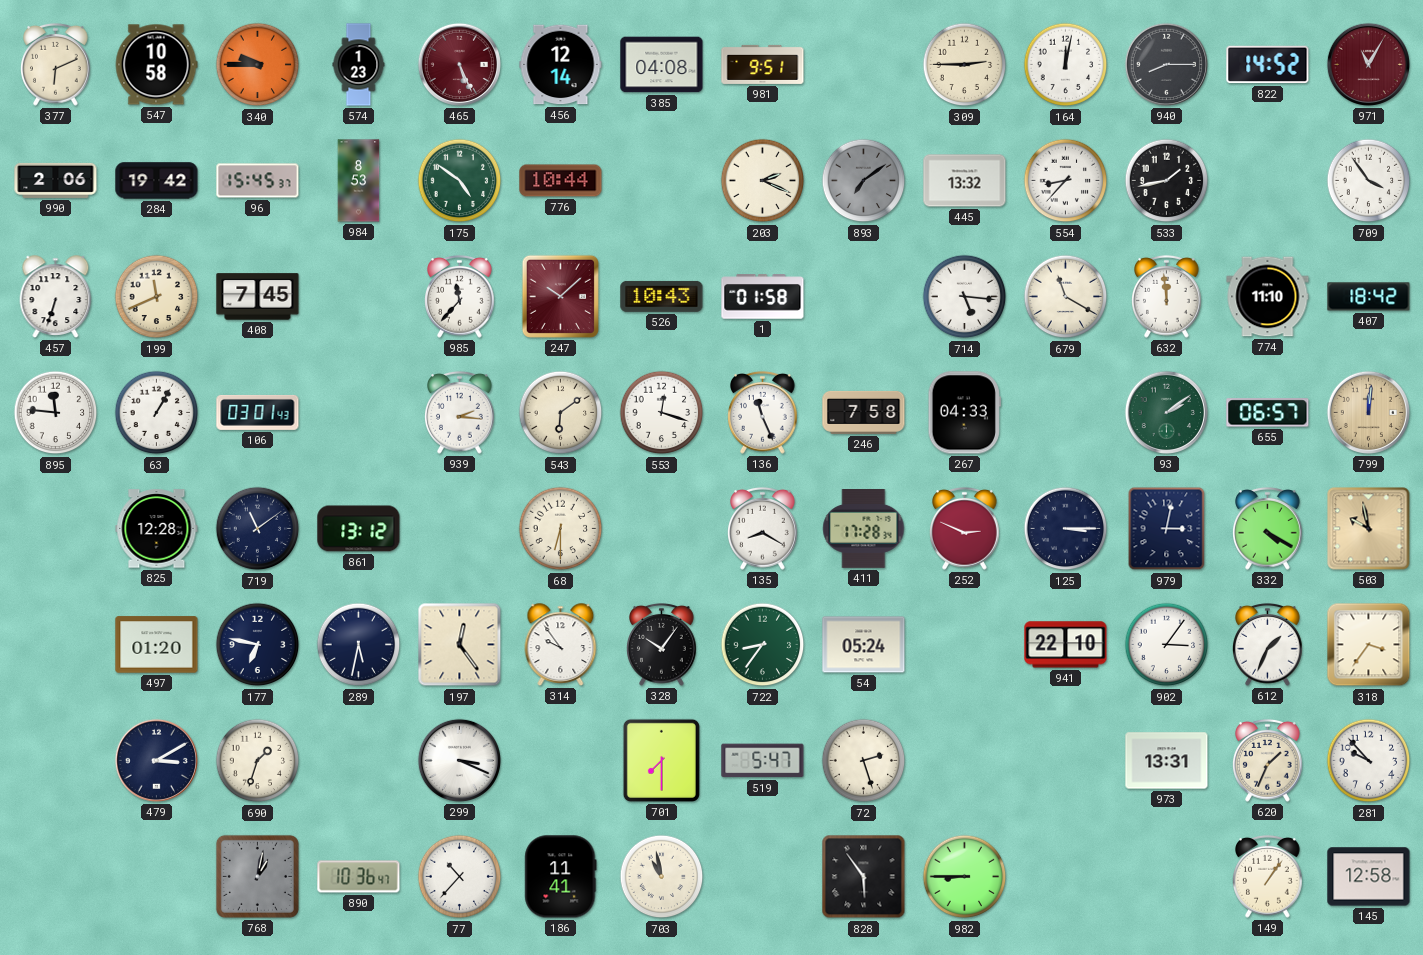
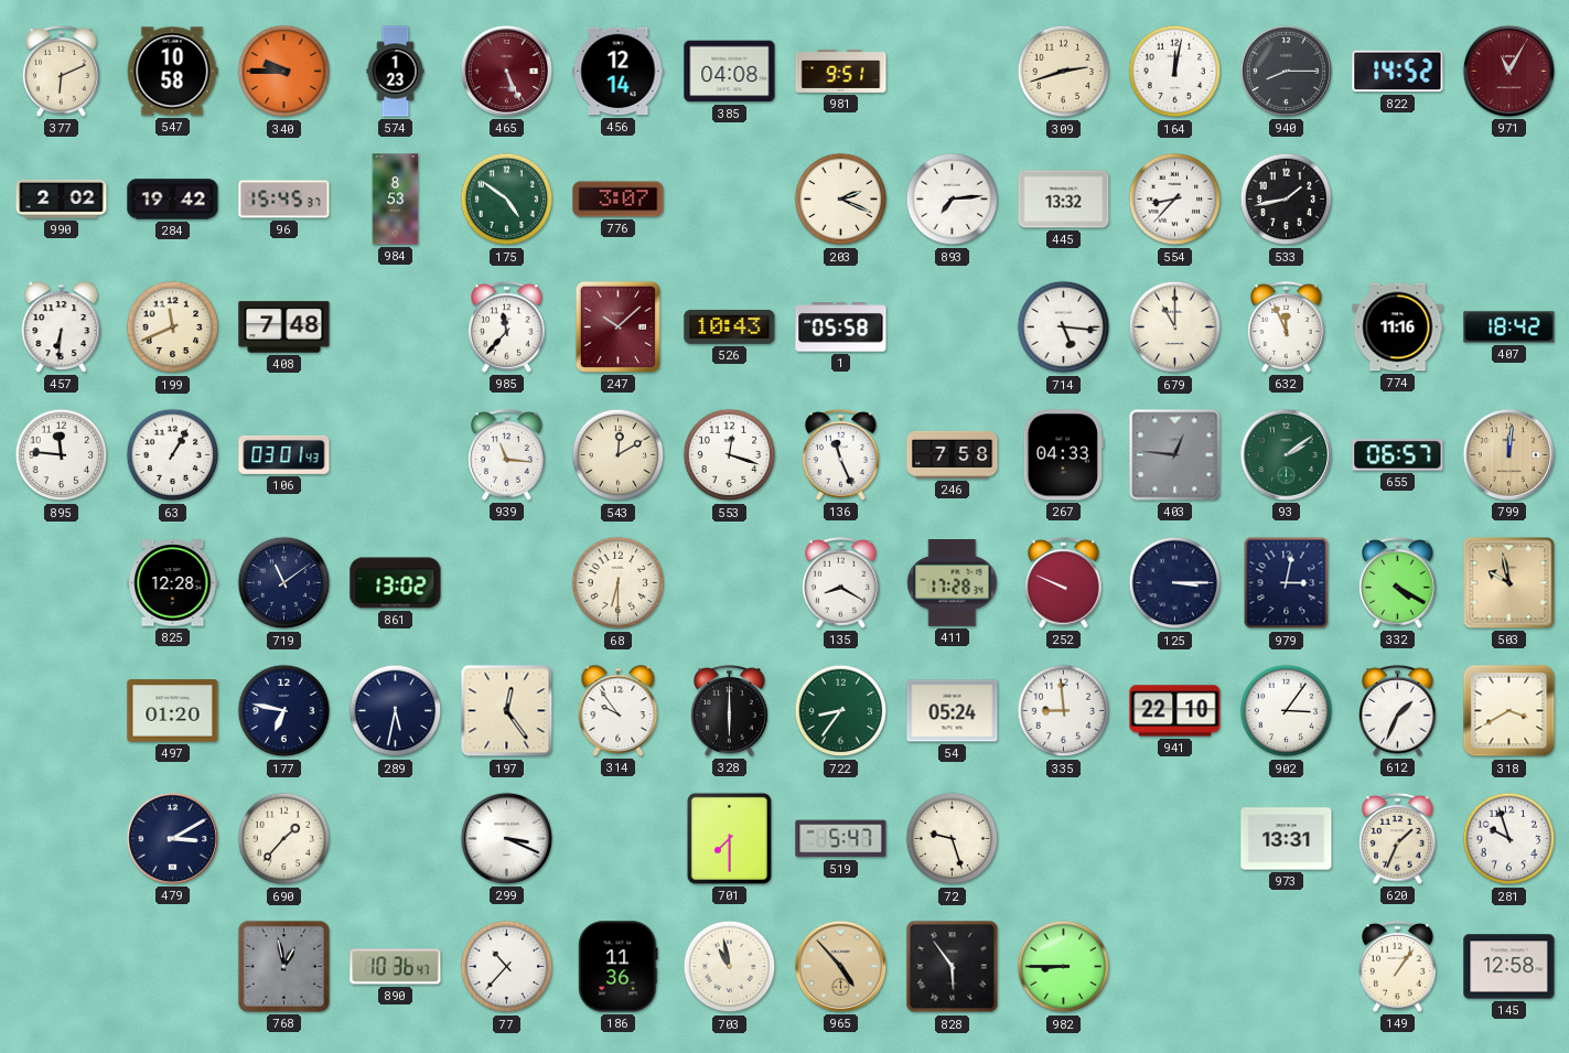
309: 2:45 -> 2:42
990: 2:06 -> 2:02
776: 10:44 -> 3:07
893: 7:09 -> 7:14
893 dial: grey -> white
709: 3:54 -> none
457: 6:33 -> 6:31
408: 7:45 -> 7:48
1: 01:58 -> 05:58
679: 11:20 -> 11:00
632: 11:59 -> 11:56
774: 11:10 -> 11:16
939: 2:16 -> 11:16
543: 6:09 -> 12:10
403: none -> 12:46
861: 13:12 -> 13:02
252: 2:49 -> 9:49
328: 10:06 -> 6:00
335: none -> 8:59
318: 3:36 -> 3:40
690: 1:33 -> 1:37
72: 2:27 -> 9:27
281: 9:53 -> 9:57
768: 1:02 -> 12:58
186: 11:41 -> 11:36
965: none -> 4:53
